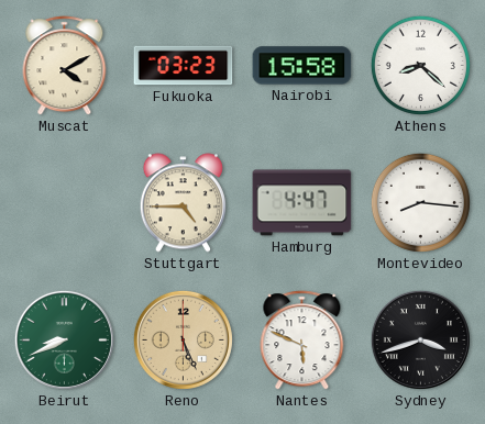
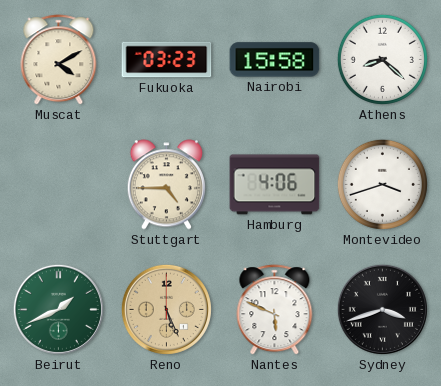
Hamburg: 4:47 -> 4:06
Montevideo: 8:16 -> 3:42
Beirut: 8:41 -> 1:41
